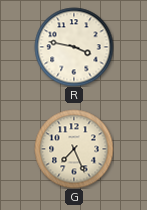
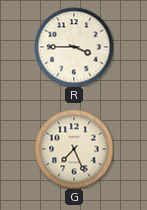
R: 3:47 -> 3:45
